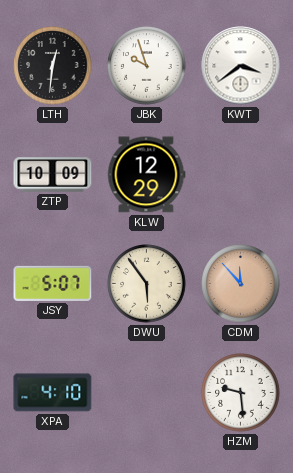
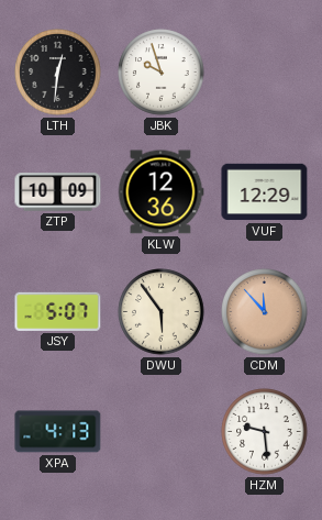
KWT: 3:39 -> none
KLW: 12:29 -> 12:36
VUF: none -> 12:29
XPA: 4:10 -> 4:13
